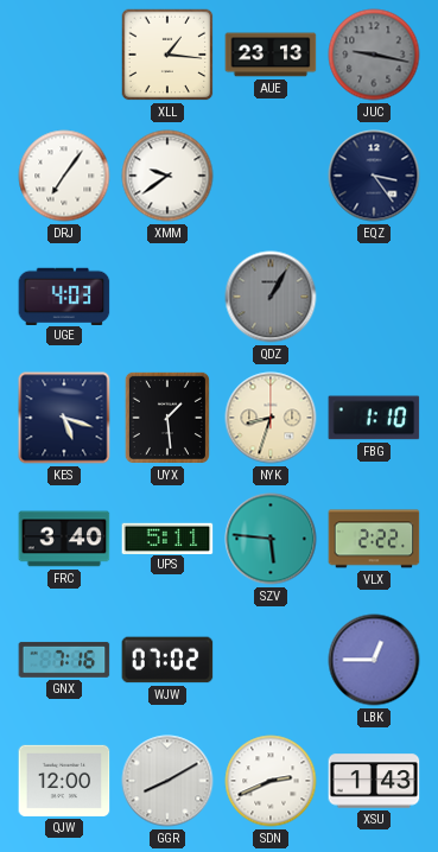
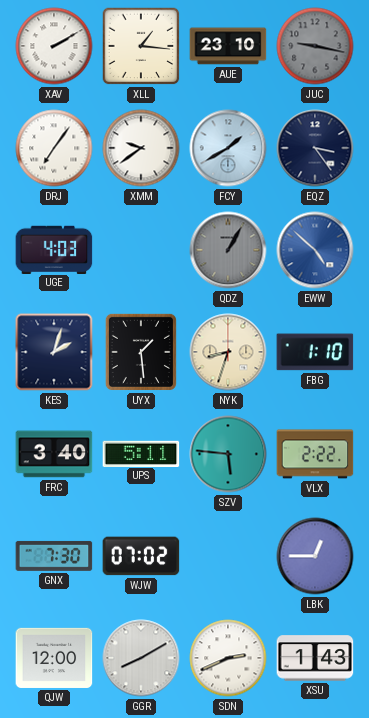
XAV: none -> 2:10
AUE: 23:13 -> 23:10
FCY: none -> 1:40
EWW: none -> 4:52
KES: 5:18 -> 2:03
GNX: 7:16 -> 7:30
